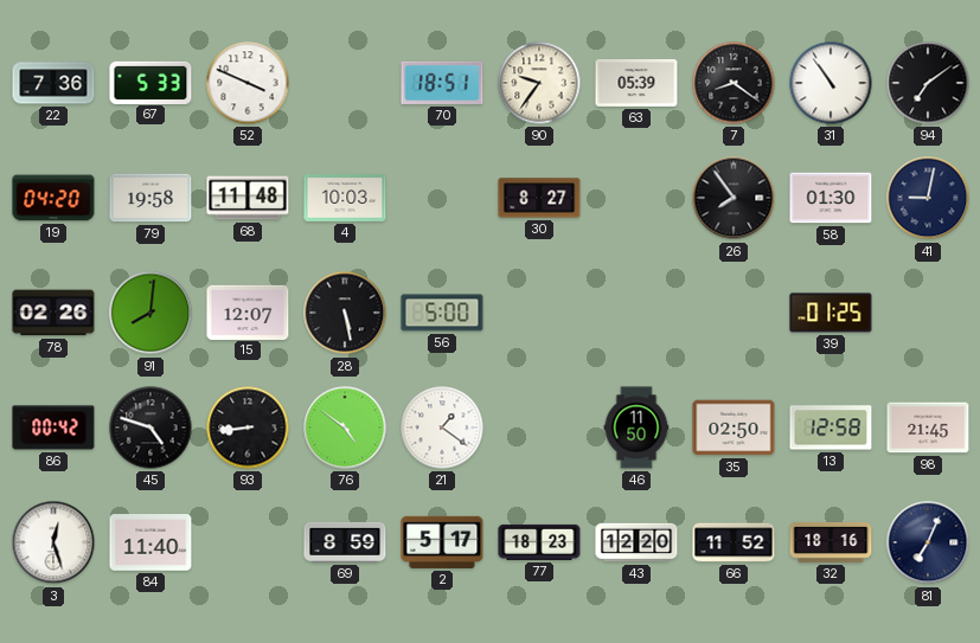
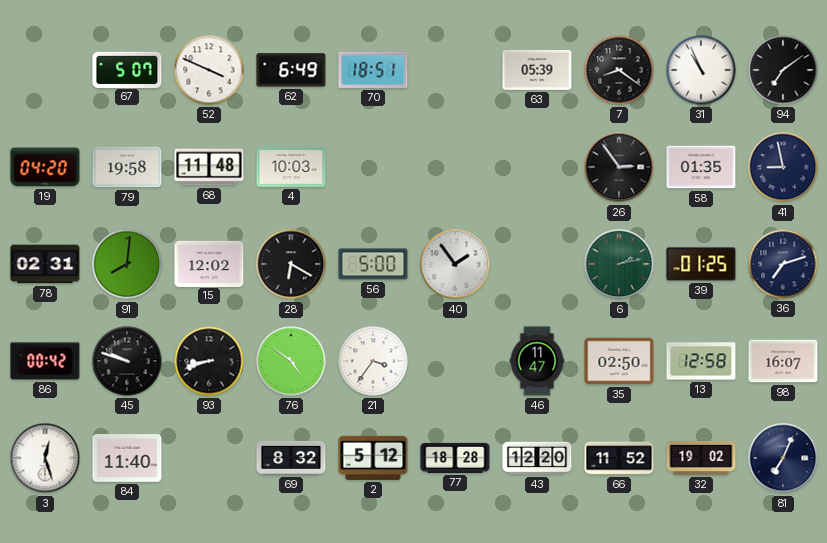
22: 7:36 -> none
67: 5:33 -> 5:07
62: none -> 6:49
90: 9:36 -> none
31: 10:54 -> 10:56
30: 8:27 -> none
26: 7:54 -> 2:54
58: 01:30 -> 01:35
41: 9:02 -> 8:58
78: 02:26 -> 02:31
15: 12:07 -> 12:02
28: 5:28 -> 6:20
40: none -> 1:54
6: none -> 2:13
36: none -> 7:12
45: 4:48 -> 9:48
93: 8:44 -> 8:42
21: 1:21 -> 3:36
46: 11:50 -> 11:47
98: 21:45 -> 16:07
69: 8:59 -> 8:32
2: 5:17 -> 5:12
77: 18:23 -> 18:28
32: 18:16 -> 19:02
